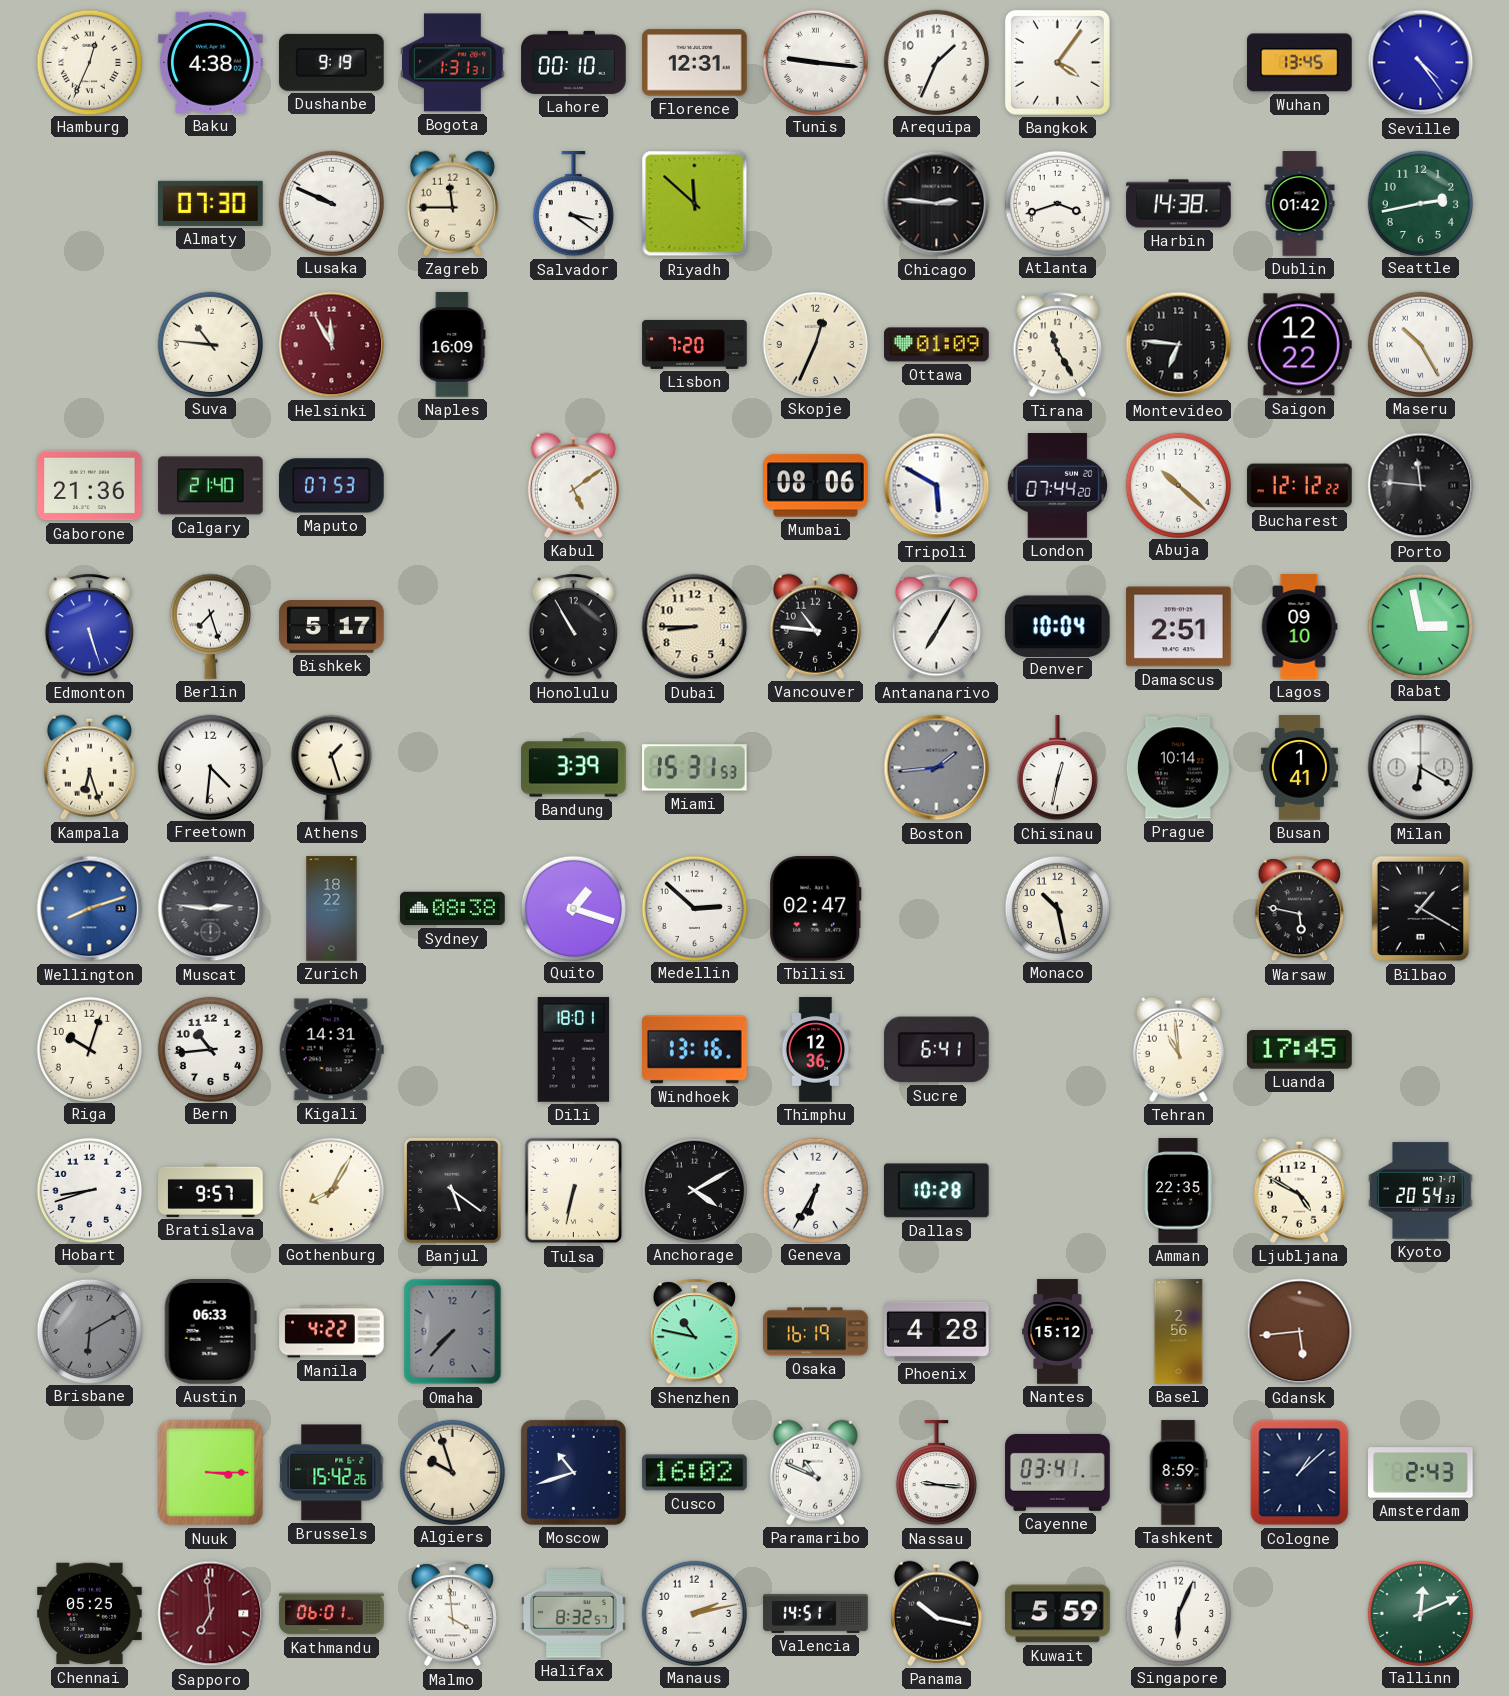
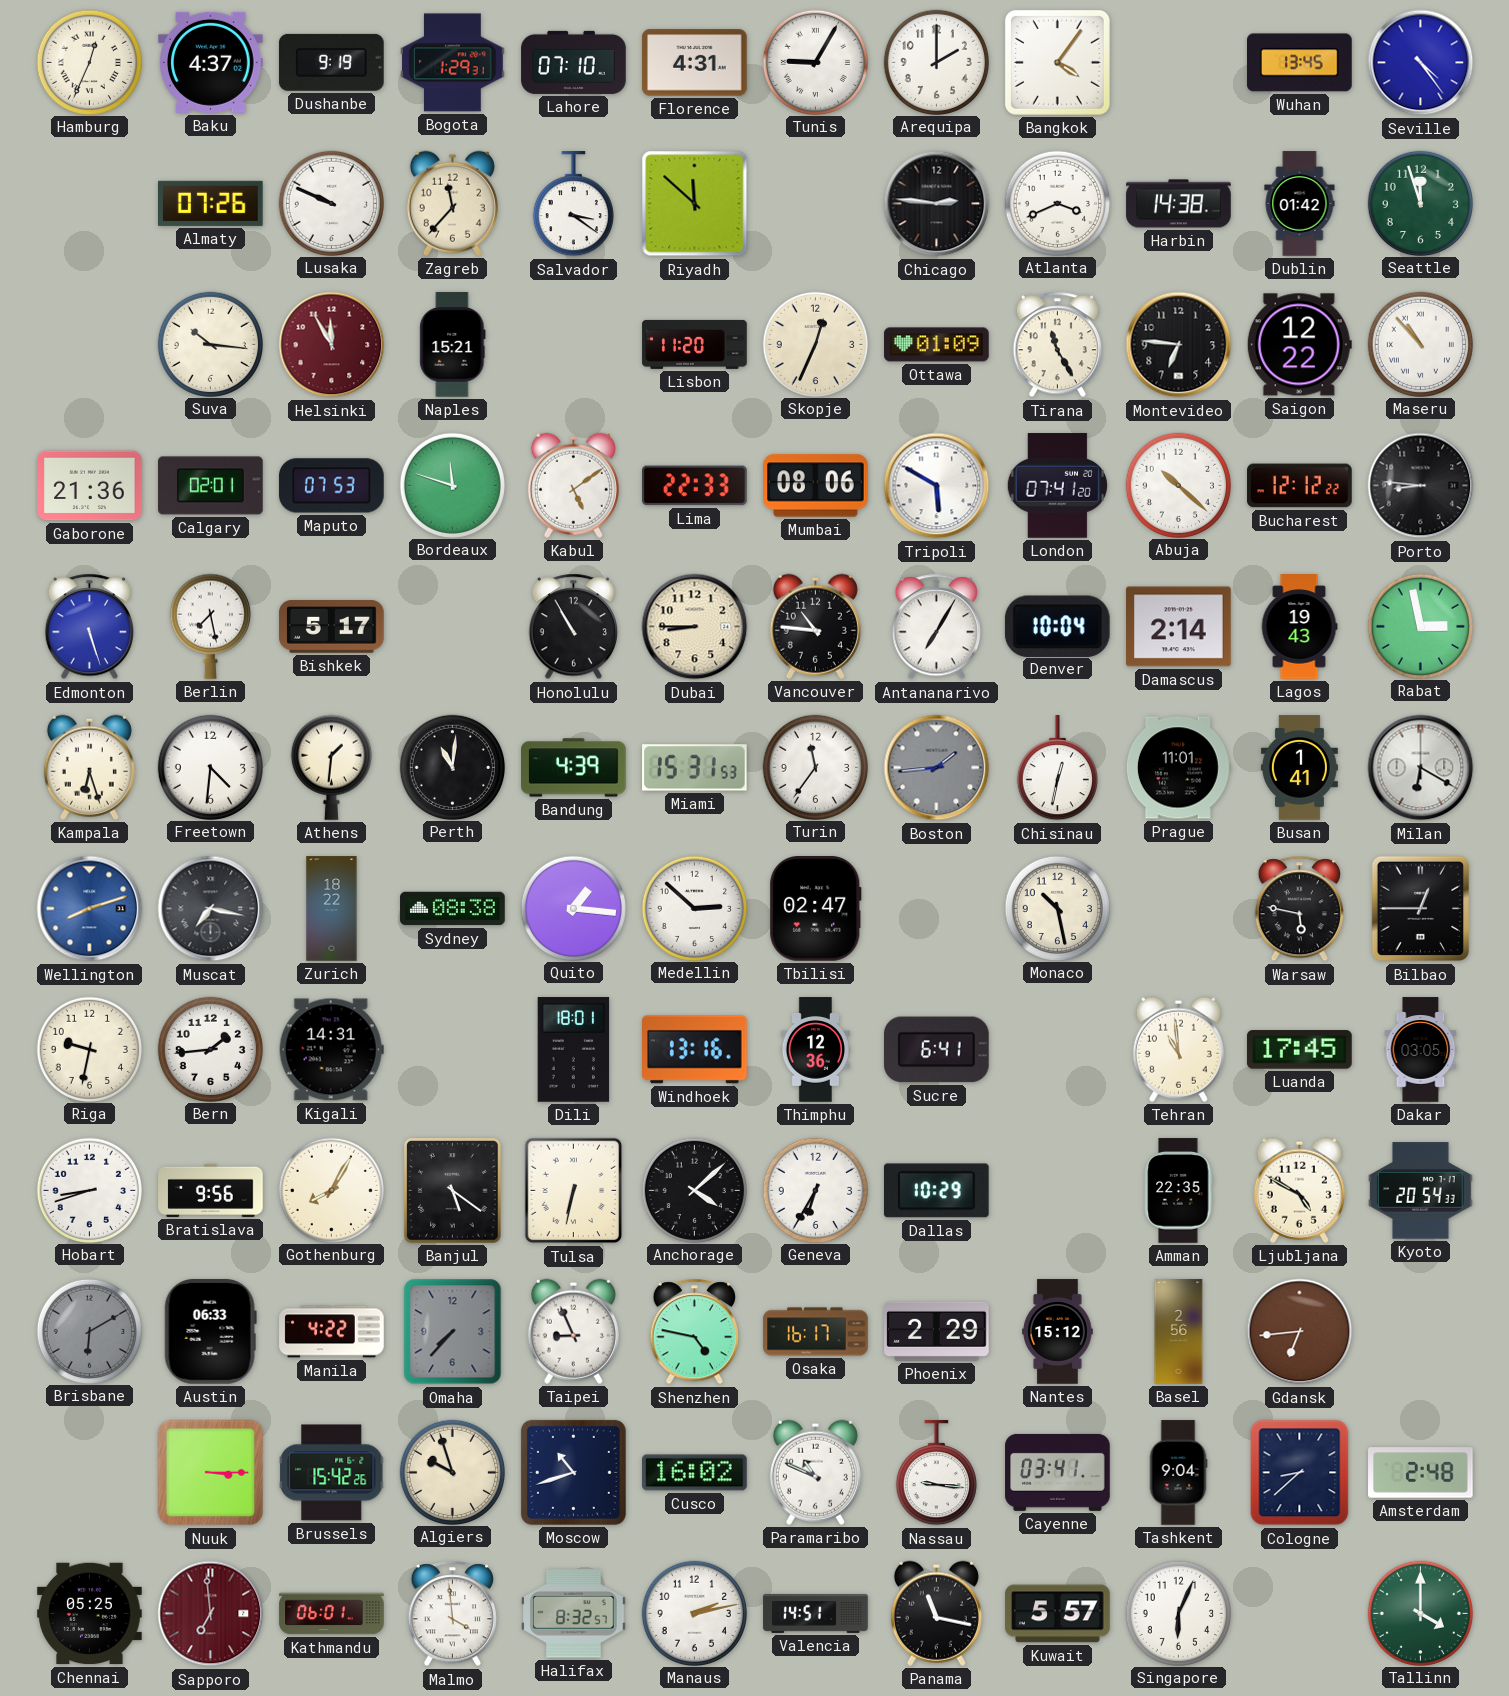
Baku: 4:38 -> 4:37
Bogota: 1:31 -> 1:29
Lahore: 00:10 -> 07:10
Florence: 12:31 -> 4:31
Tunis: 9:16 -> 9:05
Arequipa: 1:34 -> 2:00
Almaty: 07:30 -> 07:26
Zagreb: 11:45 -> 11:37
Atlanta: 3:42 -> 3:41
Seattle: 2:43 -> 11:57
Suva: 10:46 -> 10:16
Naples: 16:09 -> 15:21
Lisbon: 7:20 -> 11:20
Maseru: 10:25 -> 10:53
Calgary: 21:40 -> 02:01
Bordeaux: none -> 11:48
Lima: none -> 22:33
London: 07:44 -> 07:41
Porto: 11:46 -> 8:46
Berlin: 7:27 -> 7:28
Damascus: 2:51 -> 2:14
Lagos: 09:10 -> 19:43
Athens: 1:27 -> 1:31
Perth: none -> 11:01
Bandung: 3:39 -> 4:39
Turin: none -> 11:36
Prague: 10:14 -> 11:01
Muscat: 2:46 -> 7:17
Quito: 1:18 -> 1:16
Bilbao: 1:20 -> 12:45
Riga: 10:03 -> 9:32
Bern: 10:44 -> 1:44
Dakar: none -> 03:05
Bratislava: 9:57 -> 9:56
Anchorage: 4:10 -> 4:08
Dallas: 10:28 -> 10:29
Taipei: none -> 8:56
Shenzhen: 10:47 -> 4:47
Osaka: 16:19 -> 16:17
Phoenix: 4:28 -> 2:29
Gdansk: 5:44 -> 6:44
Tashkent: 8:59 -> 9:04
Cologne: 1:08 -> 8:38
Amsterdam: 2:43 -> 2:48
Panama: 10:17 -> 11:17
Kuwait: 5:59 -> 5:57
Tallinn: 12:11 -> 4:00
